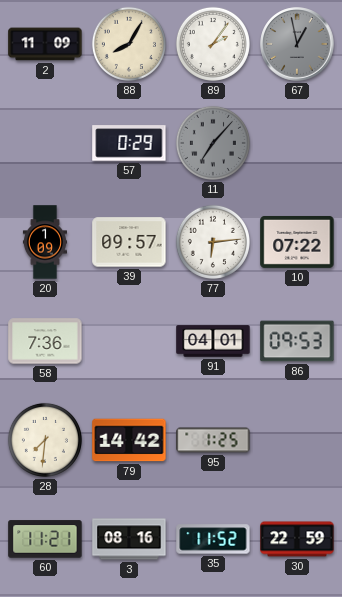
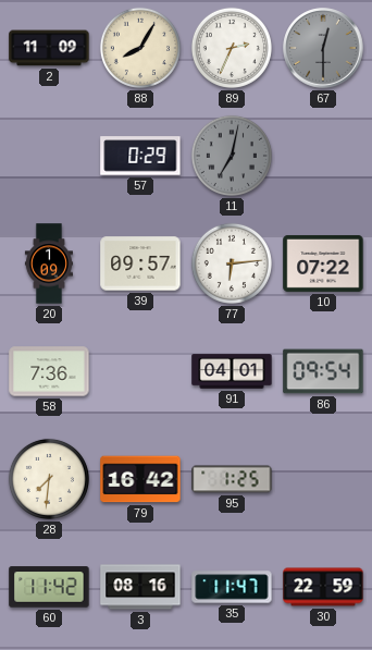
89: 2:06 -> 2:34
67: 12:58 -> 12:30
11: 7:07 -> 7:02
86: 09:53 -> 09:54
79: 14:42 -> 16:42
60: 11:21 -> 11:42
35: 11:52 -> 11:47
